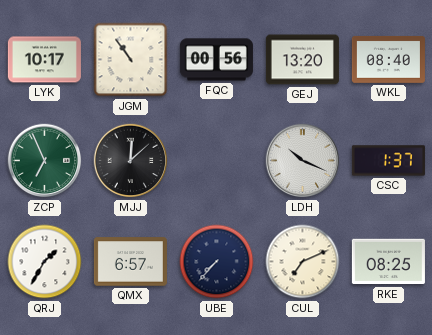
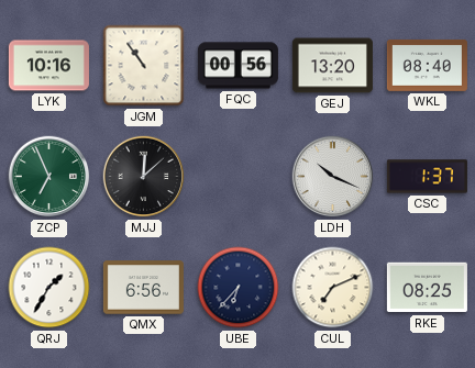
LYK: 10:17 -> 10:16
QMX: 6:57 -> 6:56
UBE: 7:37 -> 6:37
